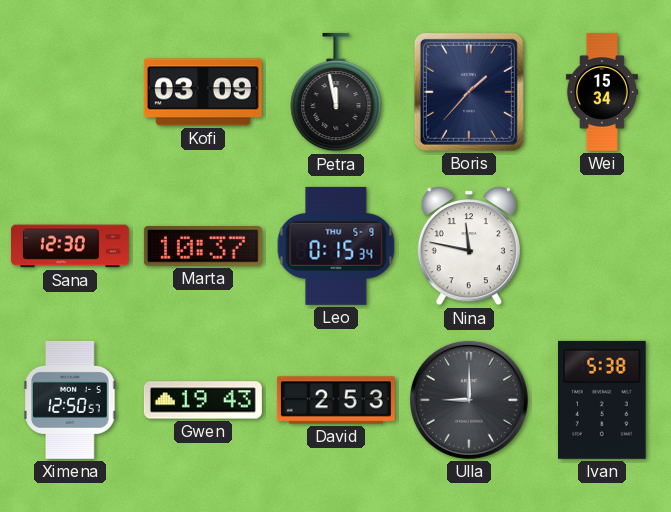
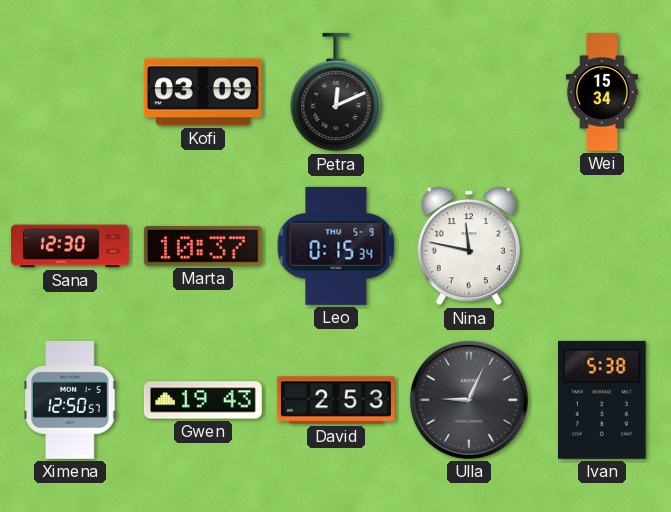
Petra: 11:58 -> 12:11
Boris: 1:37 -> none
Ulla: 9:00 -> 9:04
